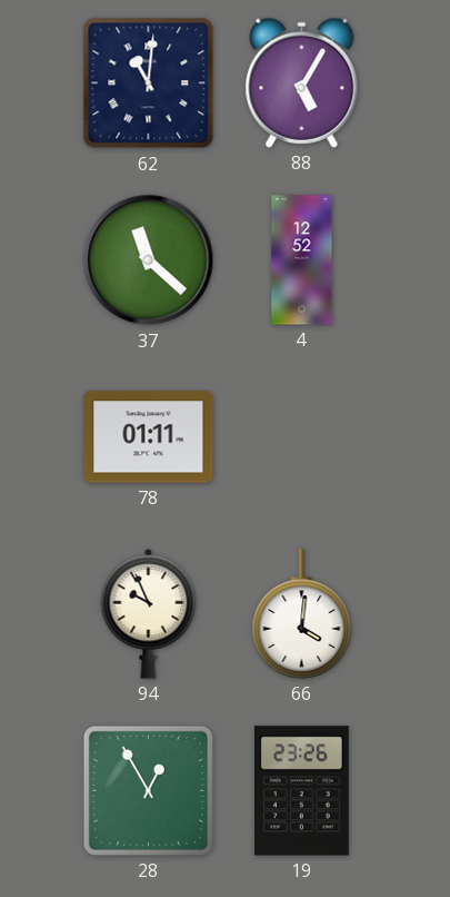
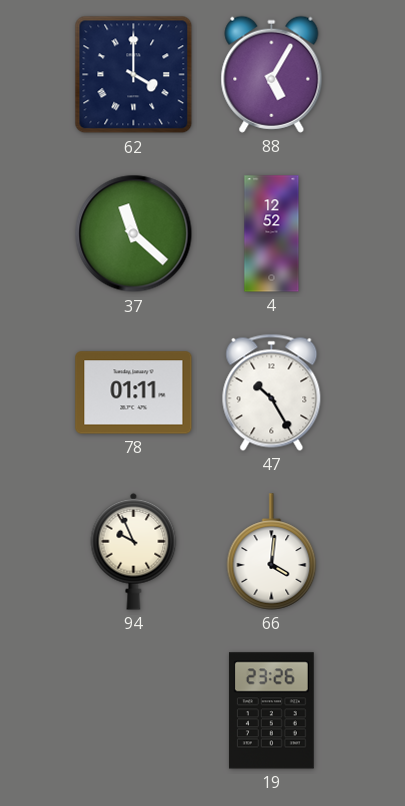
62: 11:01 -> 4:00
47: none -> 10:25
28: 12:55 -> none
